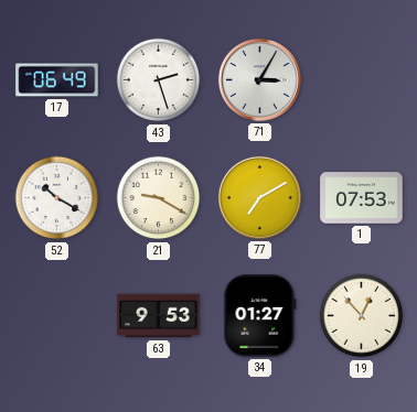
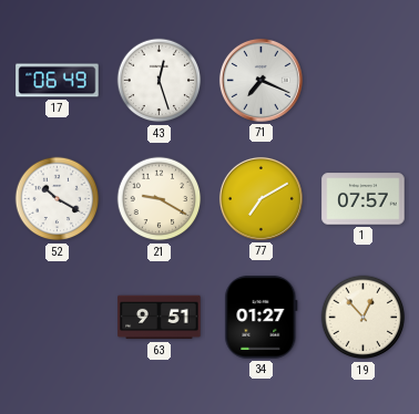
43: 2:27 -> 12:27
71: 3:05 -> 7:19
1: 07:53 -> 07:57
63: 9:53 -> 9:51
